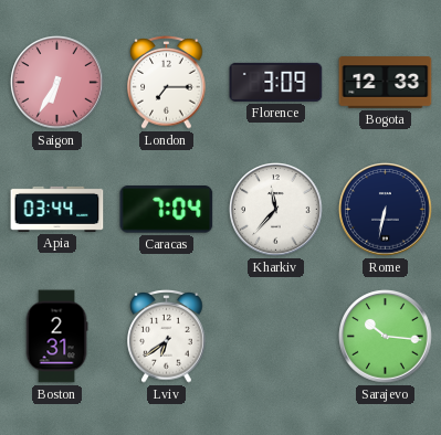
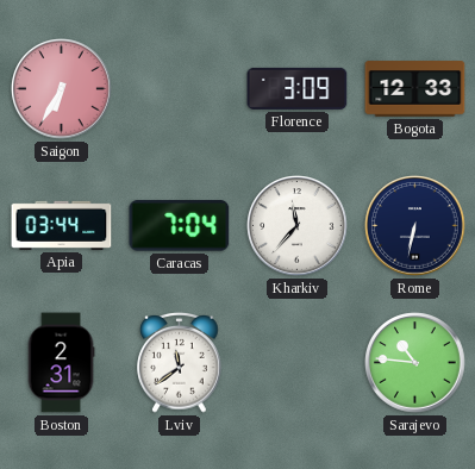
London: 7:15 -> none
Lviv: 6:39 -> 11:39
Sarajevo: 10:16 -> 10:46
